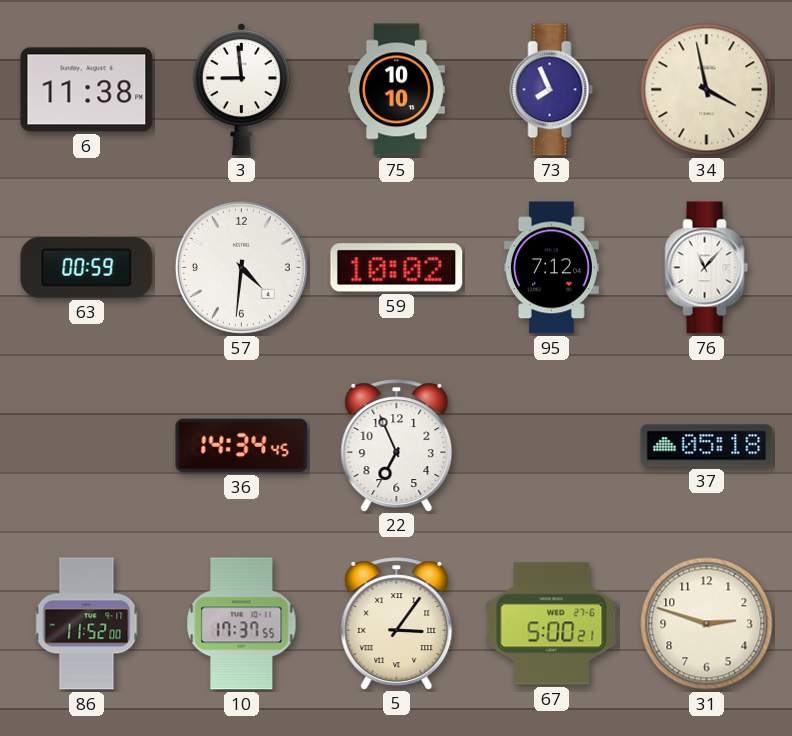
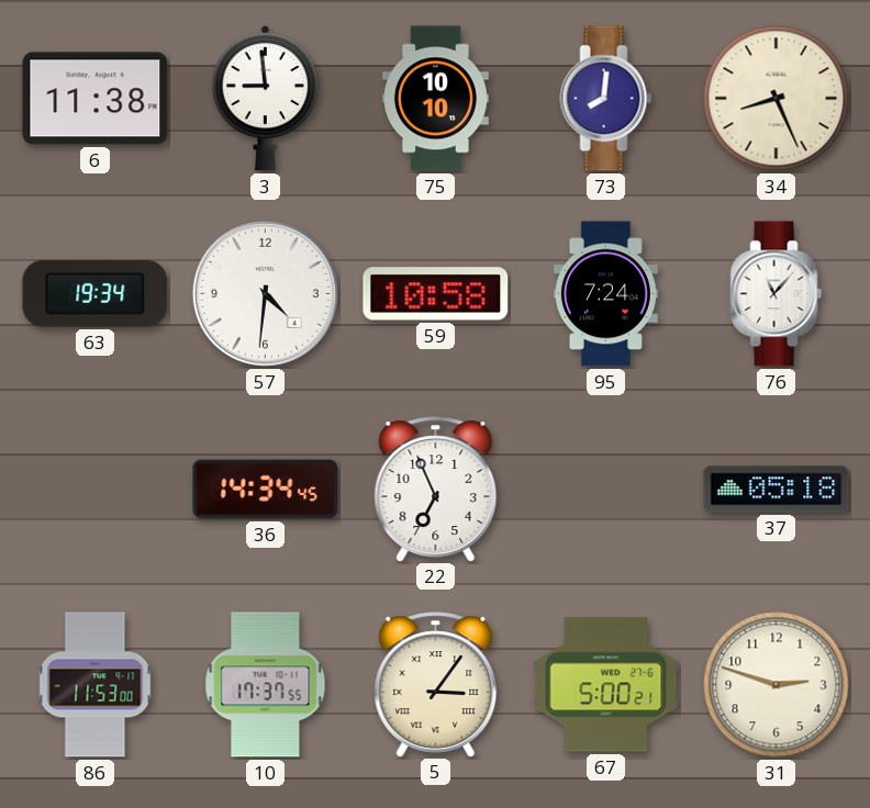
73: 7:56 -> 8:01
34: 3:58 -> 8:26
63: 00:59 -> 19:34
59: 10:02 -> 10:58
95: 7:12 -> 7:24
86: 11:52 -> 11:53
